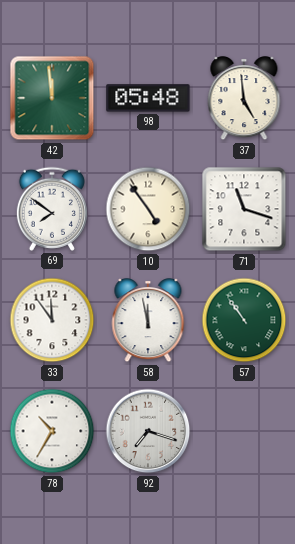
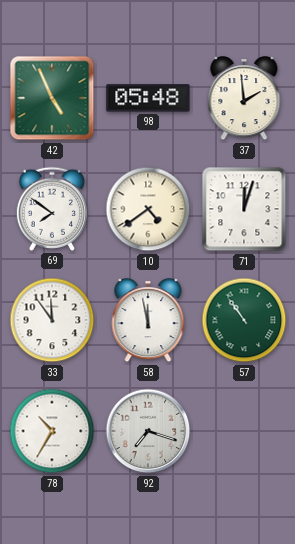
42: 11:59 -> 4:56
37: 4:59 -> 1:59
10: 4:54 -> 4:39
71: 11:18 -> 12:03
